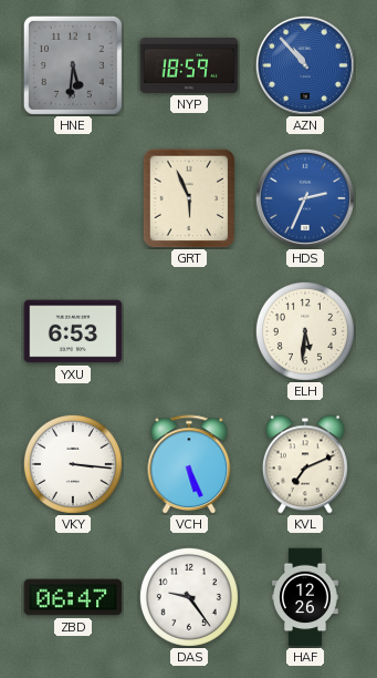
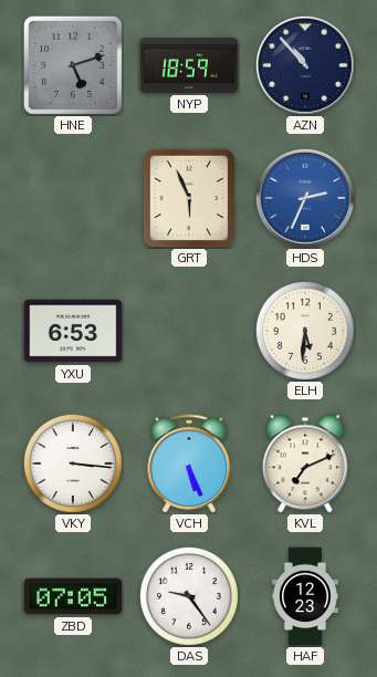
HNE: 5:31 -> 5:12
AZN dial: blue -> navy
ZBD: 06:47 -> 07:05
HAF: 12:26 -> 12:23
